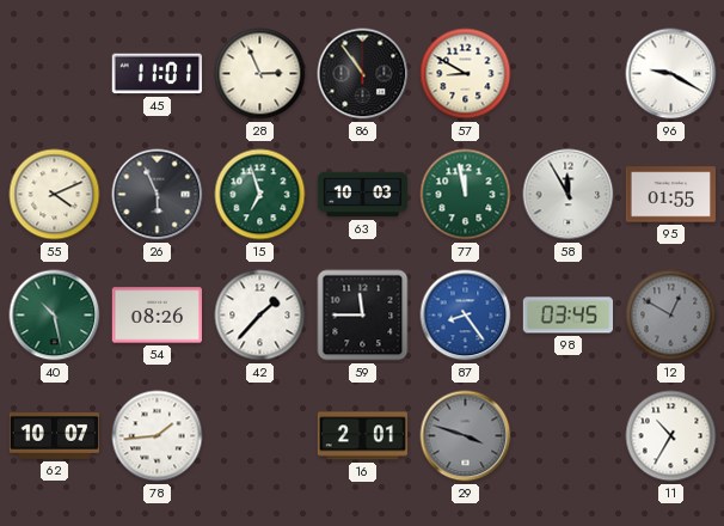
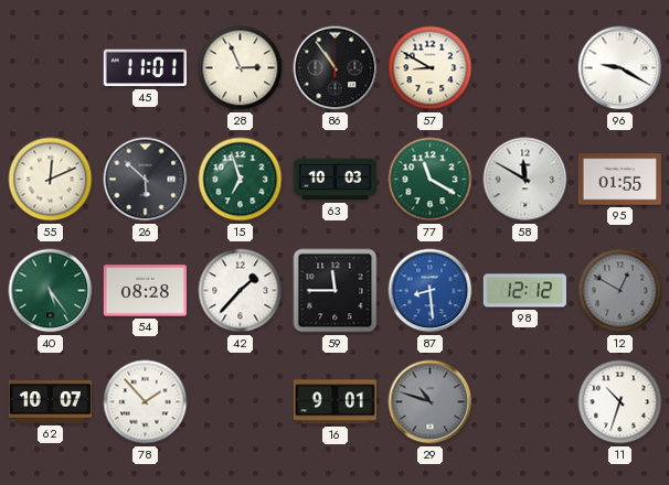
55: 4:11 -> 12:11
26: 5:56 -> 5:52
77: 11:58 -> 11:20
58: 11:55 -> 11:50
40: 10:28 -> 5:24
54: 08:26 -> 08:28
87: 8:24 -> 8:29
98: 03:45 -> 12:12
78: 1:44 -> 1:53
16: 2:01 -> 9:01
29: 3:48 -> 10:48
11: 10:35 -> 10:33
